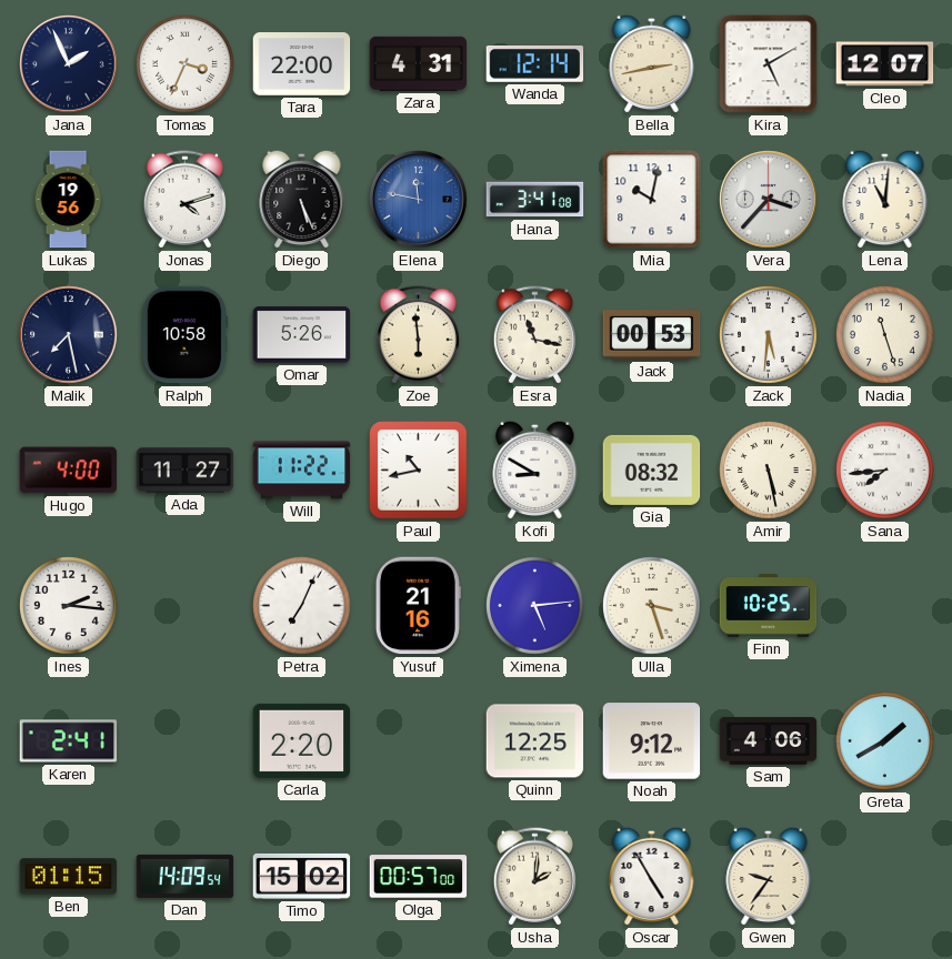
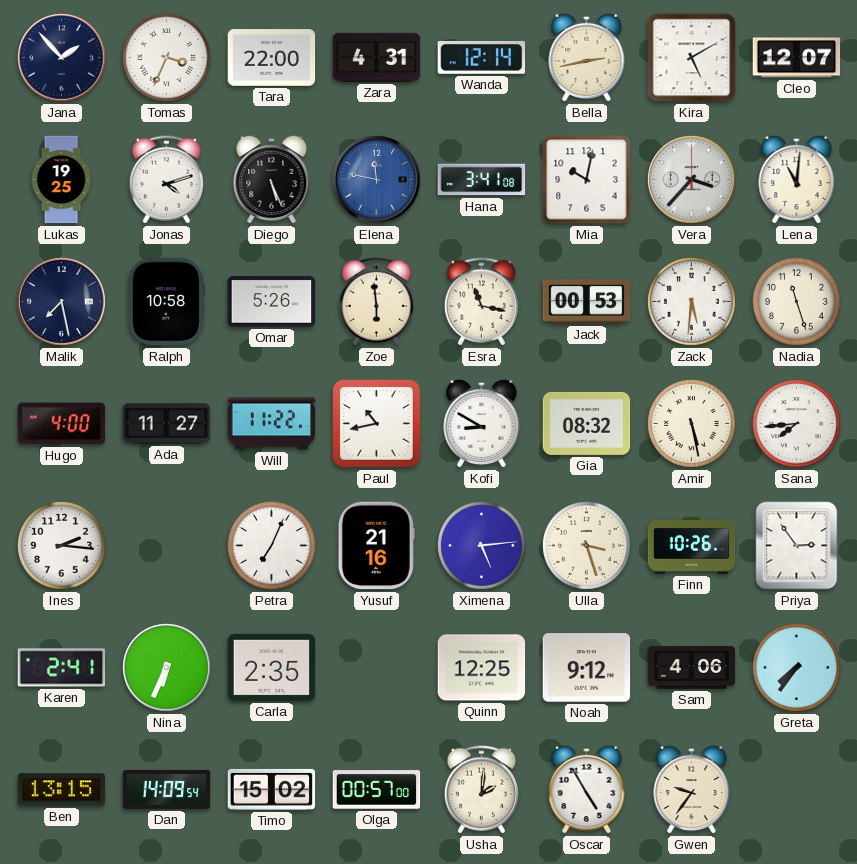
Jana: 1:56 -> 1:53
Lukas: 19:56 -> 19:25
Finn: 10:25 -> 10:26
Priya: none -> 2:54
Nina: none -> 6:34
Carla: 2:20 -> 2:35
Greta: 1:40 -> 7:36
Ben: 01:15 -> 13:15
